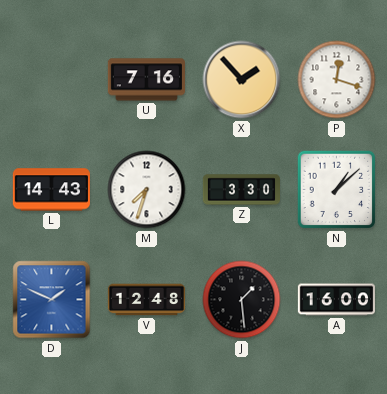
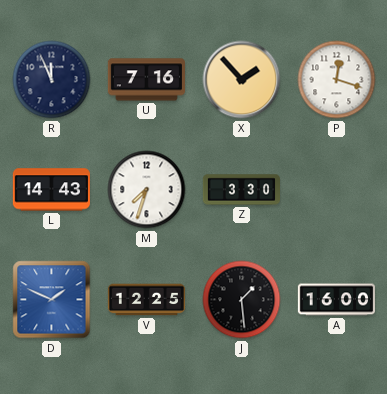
R: none -> 11:56
N: 1:08 -> none
V: 12:48 -> 12:25
